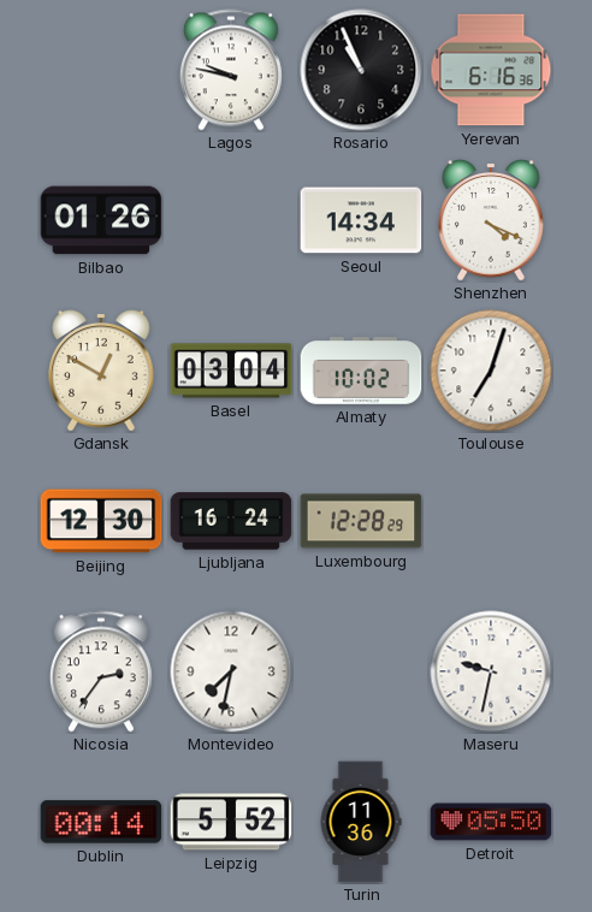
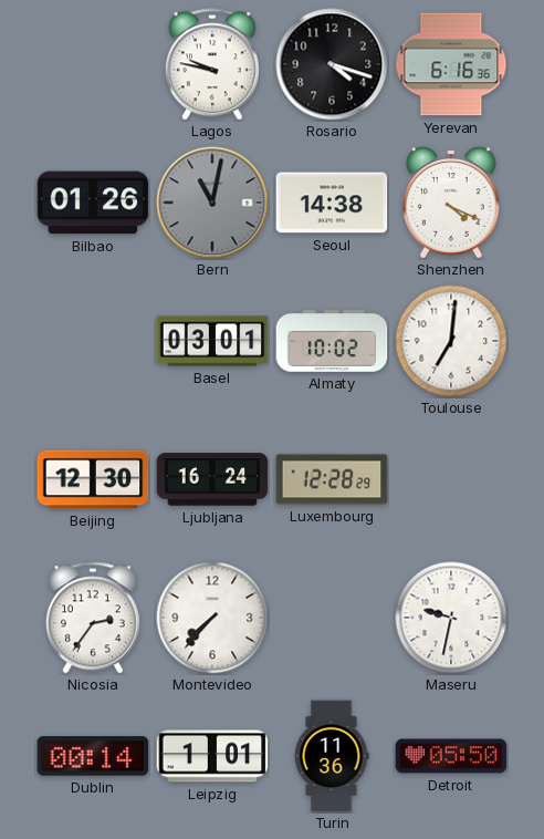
Rosario: 10:56 -> 4:18
Bern: none -> 11:02
Seoul: 14:34 -> 14:38
Gdansk: 12:50 -> none
Basel: 03:04 -> 03:01
Toulouse: 7:03 -> 7:01
Montevideo: 7:32 -> 7:37
Leipzig: 5:52 -> 1:01
